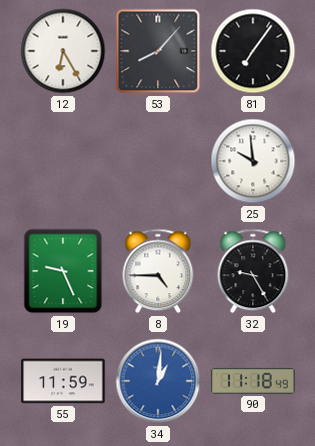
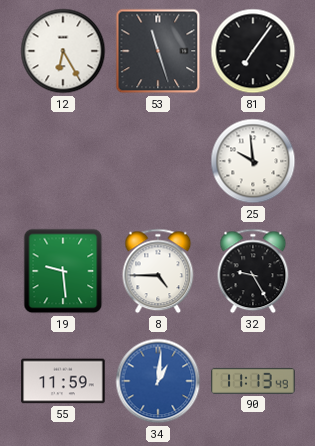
53: 8:07 -> 11:27
19: 9:26 -> 9:29
90: 11:18 -> 11:13
